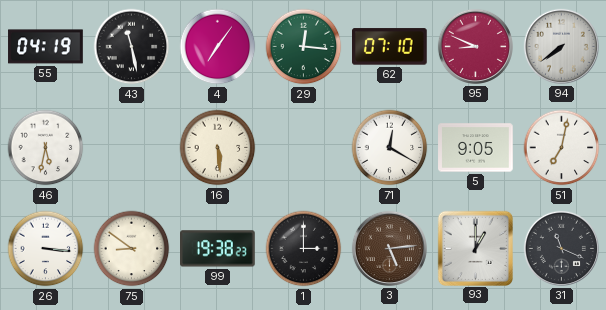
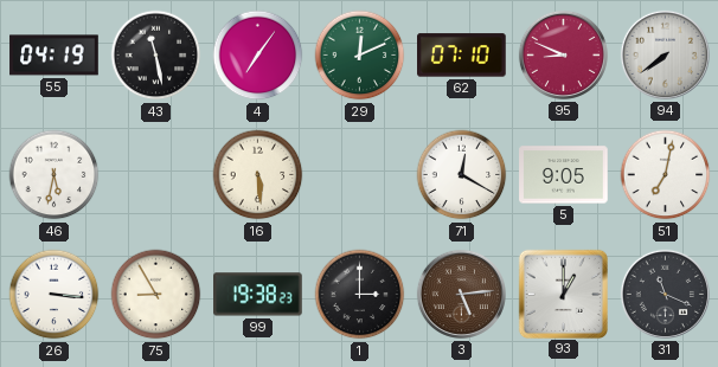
29: 12:16 -> 12:11
75: 8:51 -> 8:55
